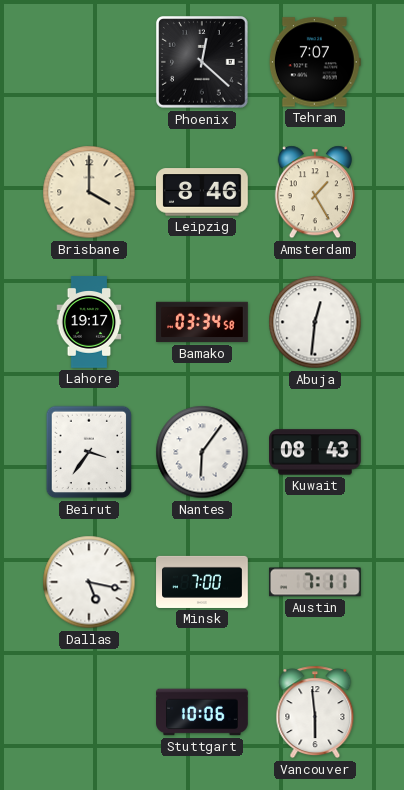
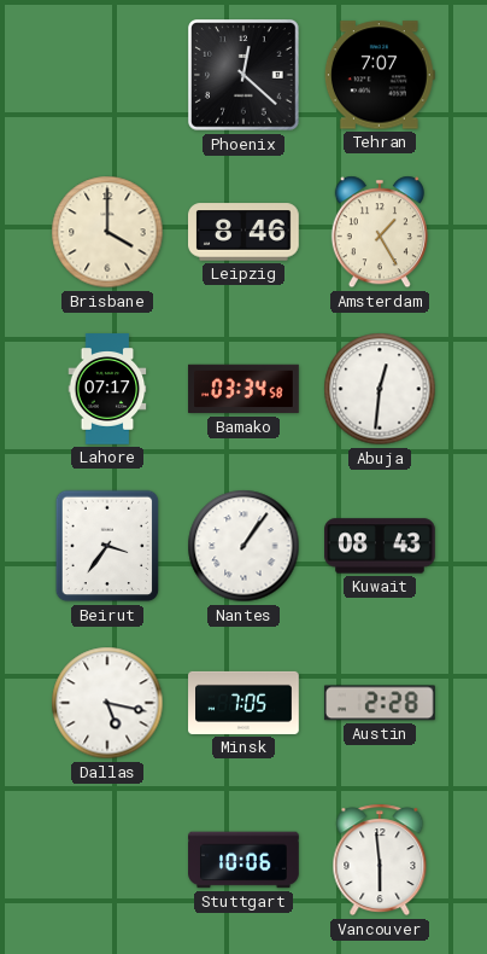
Lahore: 19:17 -> 07:17
Nantes: 6:06 -> 1:06
Minsk: 7:00 -> 7:05
Austin: 7:11 -> 2:28
